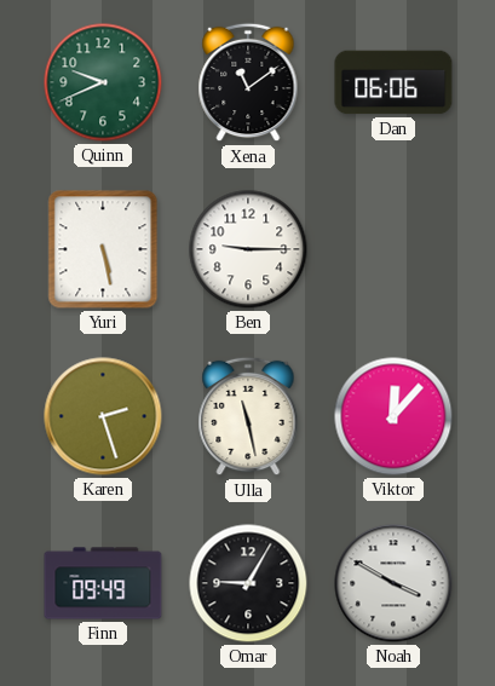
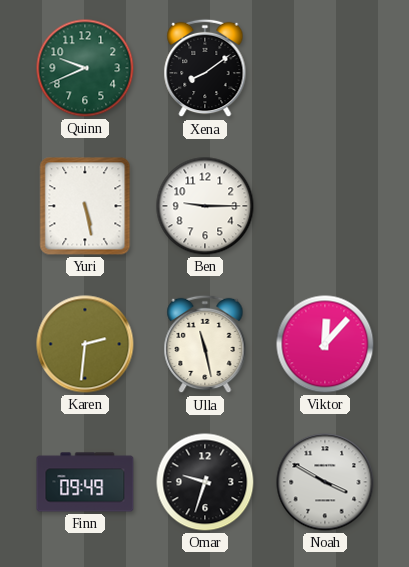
Xena: 11:09 -> 8:09
Dan: 06:06 -> none
Karen: 2:27 -> 2:31
Omar: 9:05 -> 9:33
